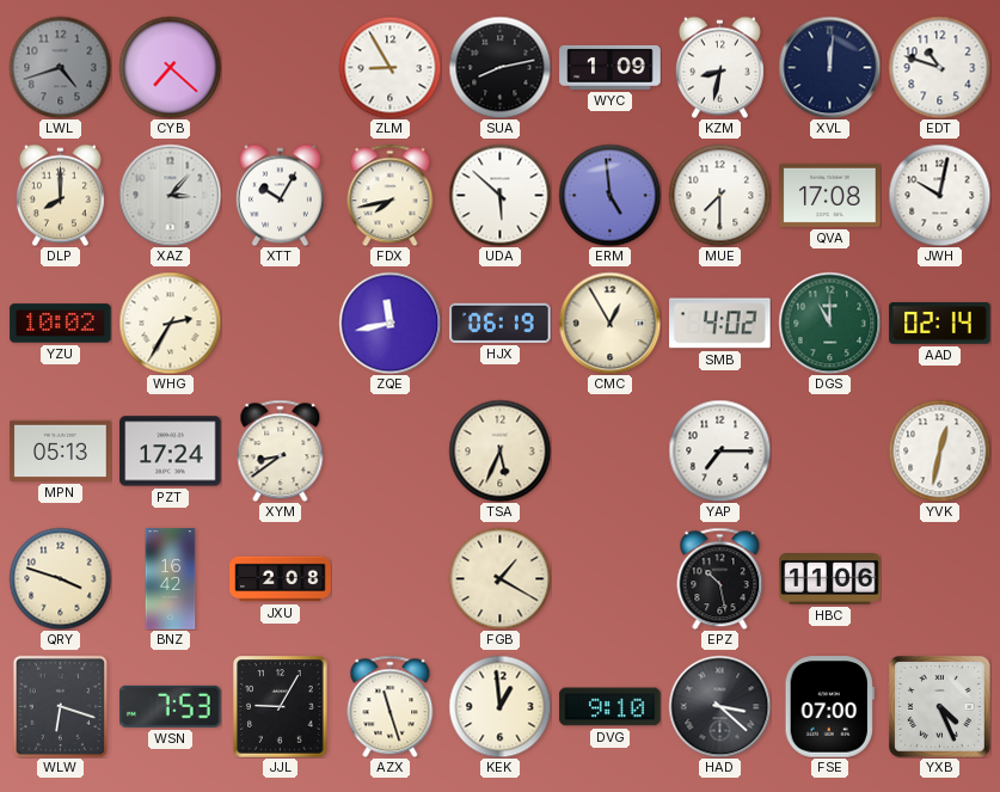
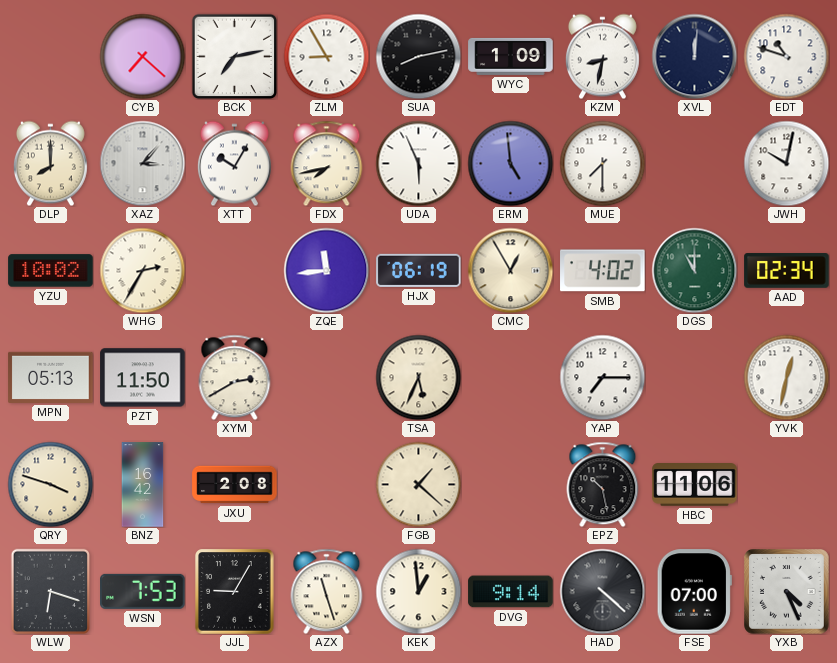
LWL: 4:42 -> none
BCK: none -> 7:13
UDA: 5:52 -> 5:56
QVA: 17:08 -> none
ZQE: 11:43 -> 11:44
AAD: 02:14 -> 02:34
PZT: 17:24 -> 11:50
XYM: 8:39 -> 2:40
FGB: 1:20 -> 1:22
DVG: 9:10 -> 9:14
HAD: 3:22 -> 4:22
